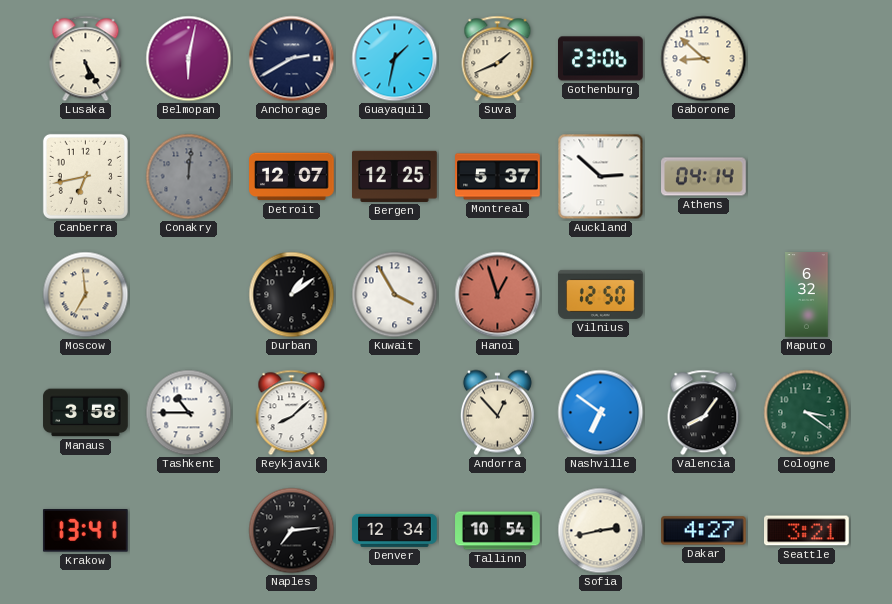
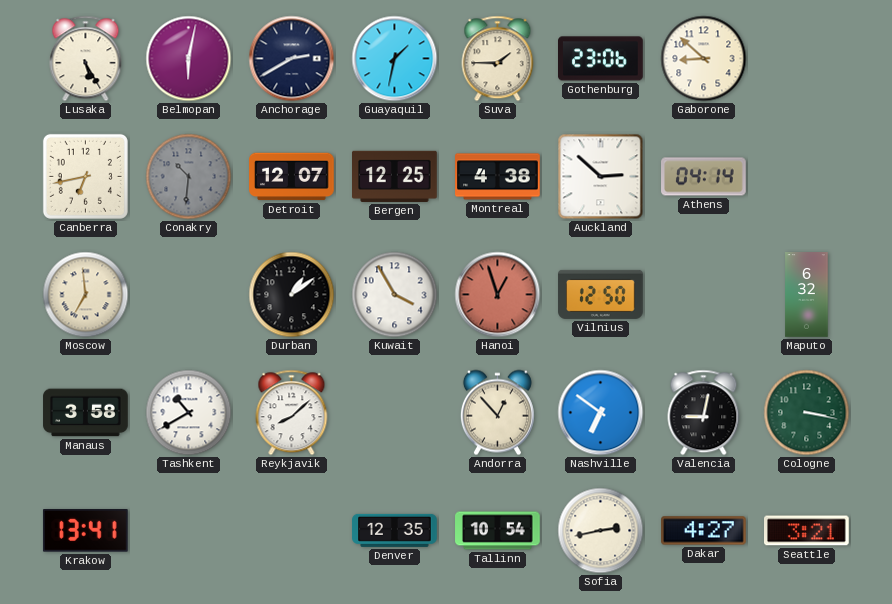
Suva: 1:41 -> 1:45
Conakry: 12:01 -> 10:31
Montreal: 5:37 -> 4:38
Tashkent: 10:45 -> 10:40
Valencia: 8:06 -> 9:02
Cologne: 3:21 -> 3:17
Naples: 7:14 -> none
Denver: 12:34 -> 12:35
